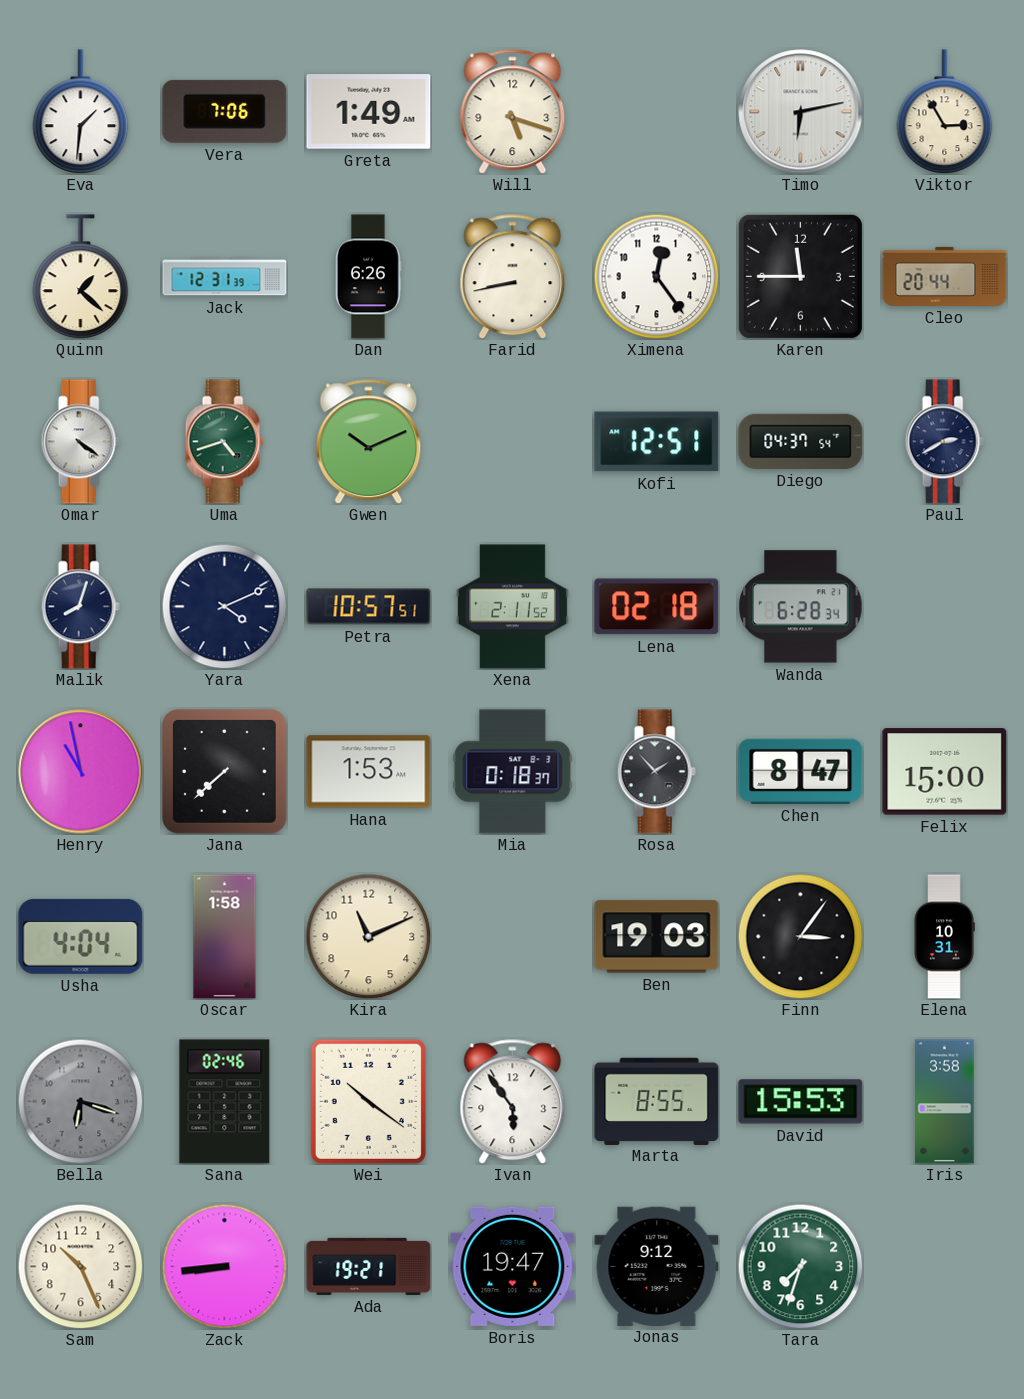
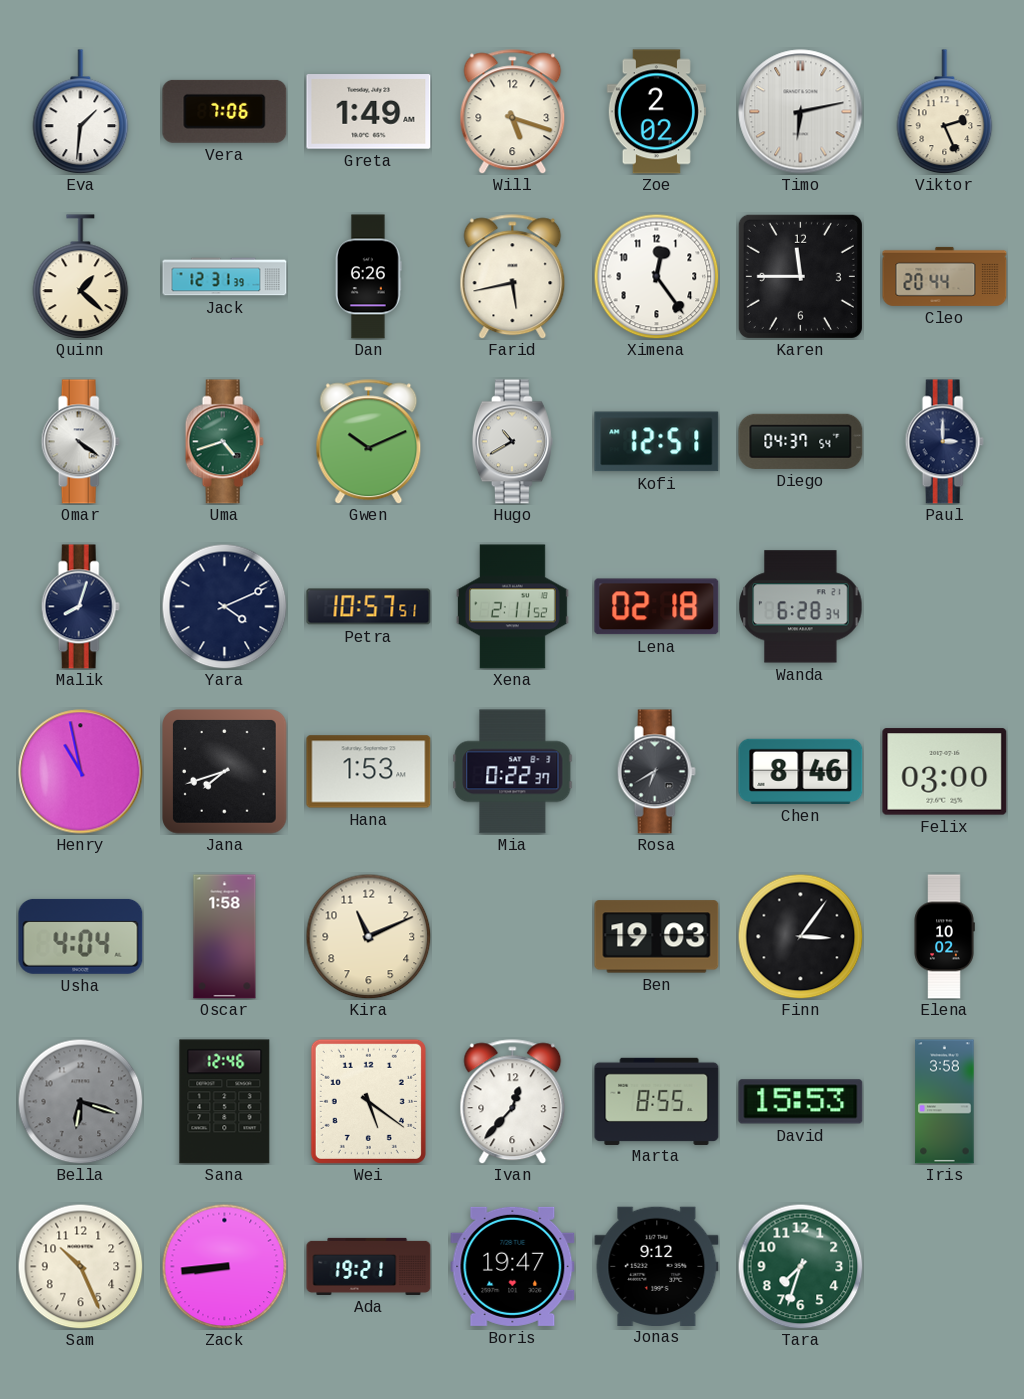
Zoe: none -> 2:02
Viktor: 2:55 -> 2:26
Farid: 8:43 -> 5:43
Hugo: none -> 10:40
Paul: 2:40 -> 3:00
Jana: 7:38 -> 7:42
Mia: 0:18 -> 0:22
Rosa: 1:53 -> 6:40
Chen: 8:47 -> 8:46
Felix: 15:00 -> 03:00
Elena: 10:31 -> 10:02
Sana: 02:46 -> 12:46
Wei: 10:21 -> 5:21
Ivan: 5:54 -> 12:37
